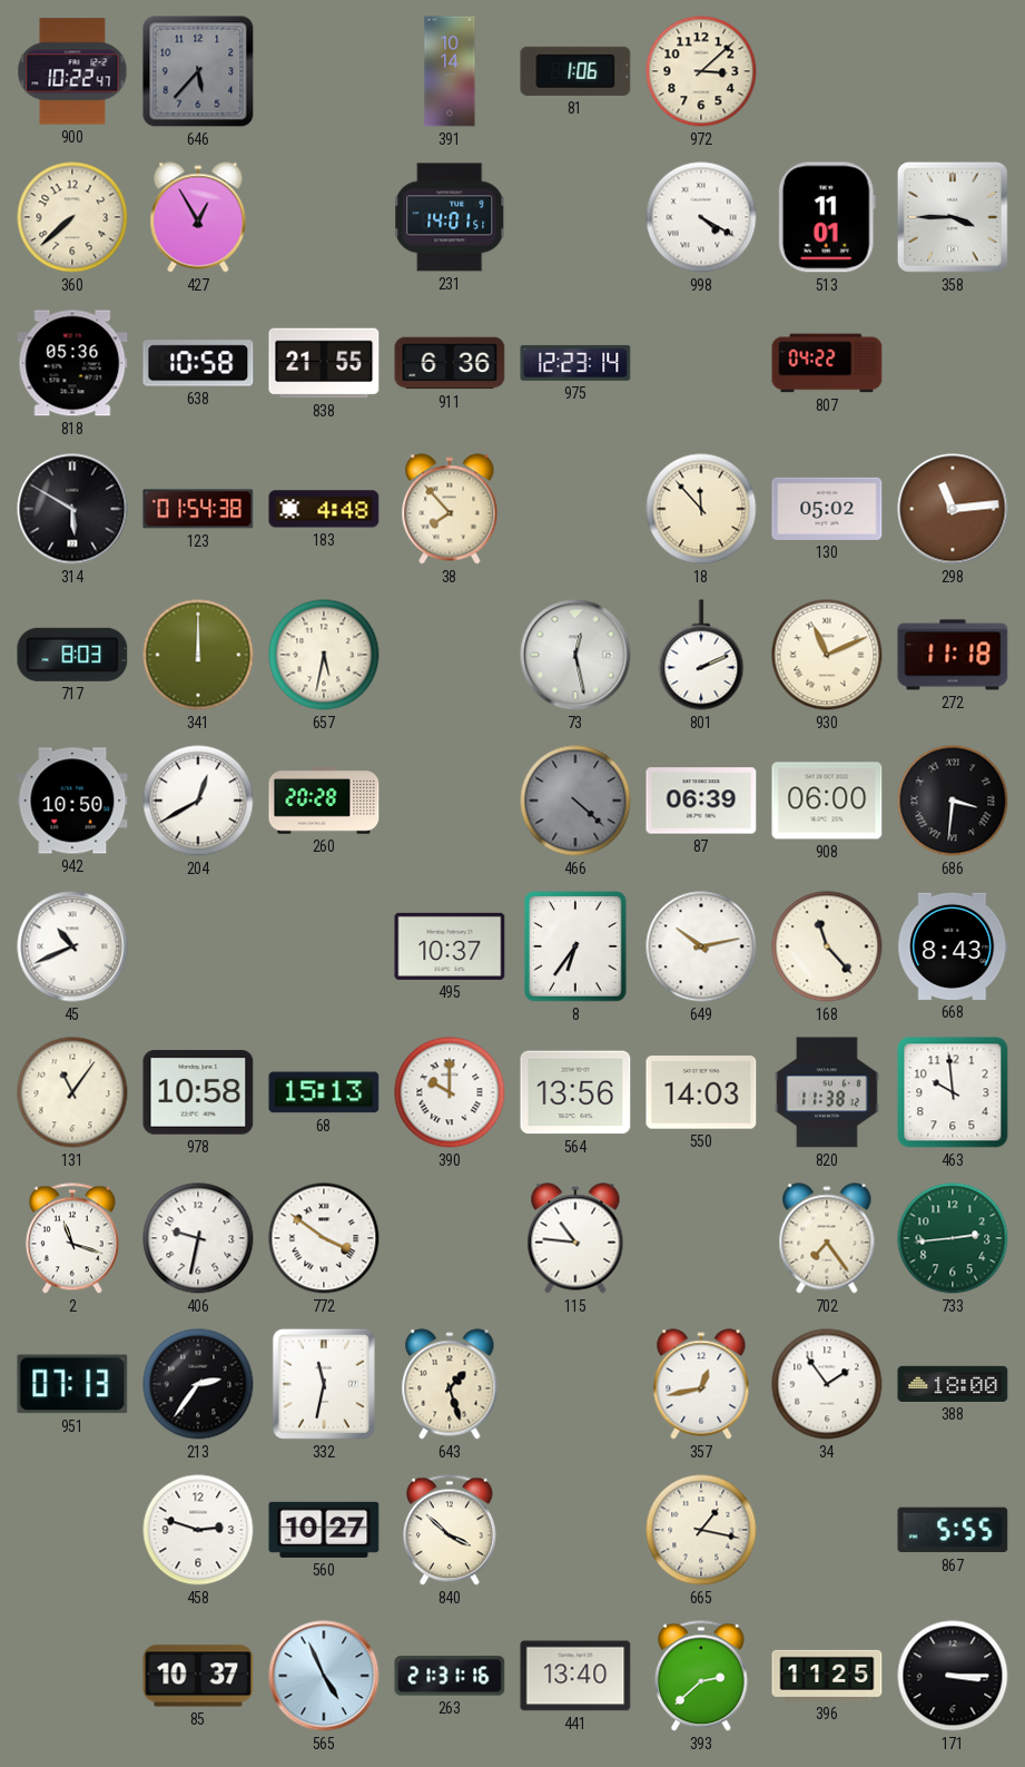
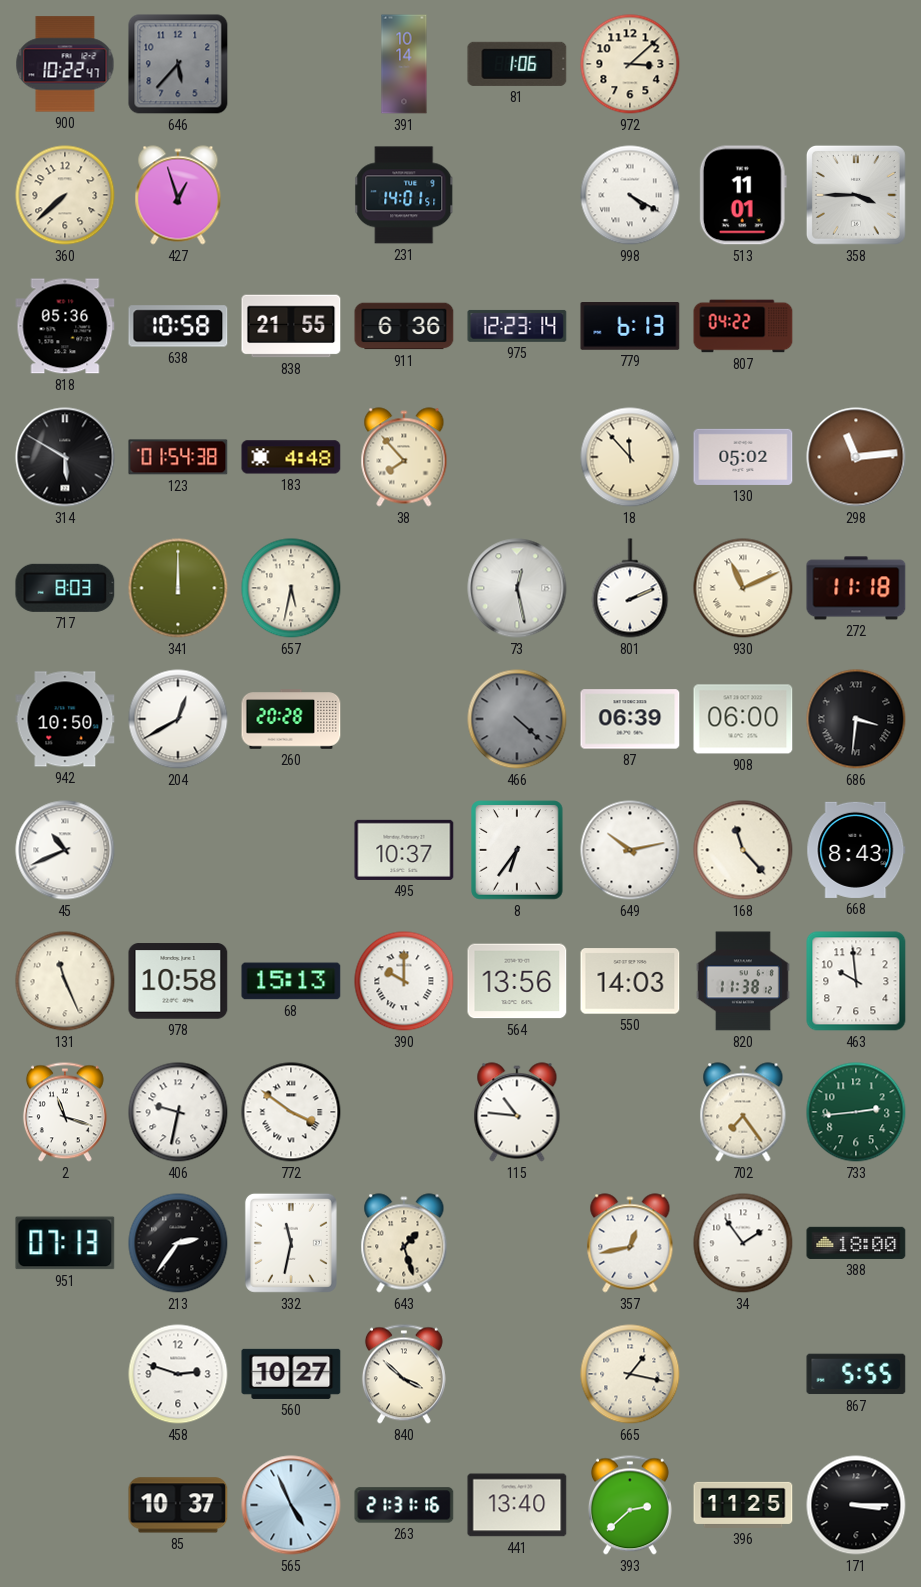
427: 12:55 -> 12:57
779: none -> 6:13
131: 11:06 -> 11:26
